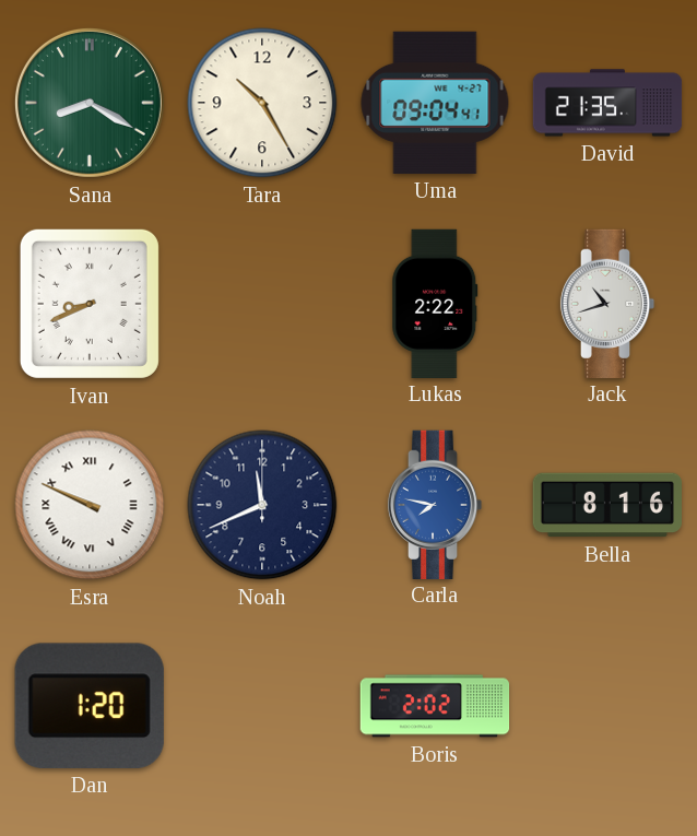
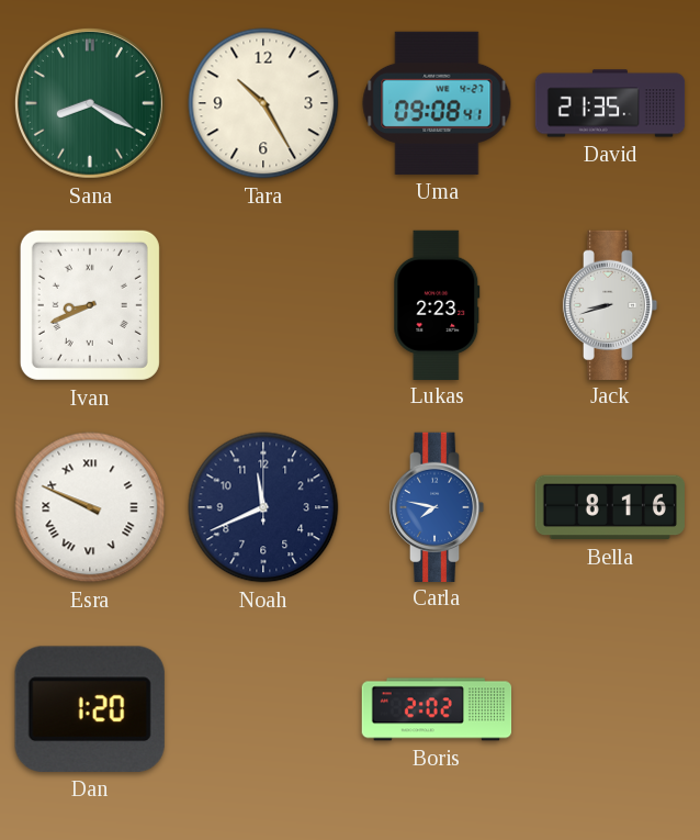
Uma: 09:04 -> 09:08
Lukas: 2:22 -> 2:23
Jack: 10:42 -> 8:42
